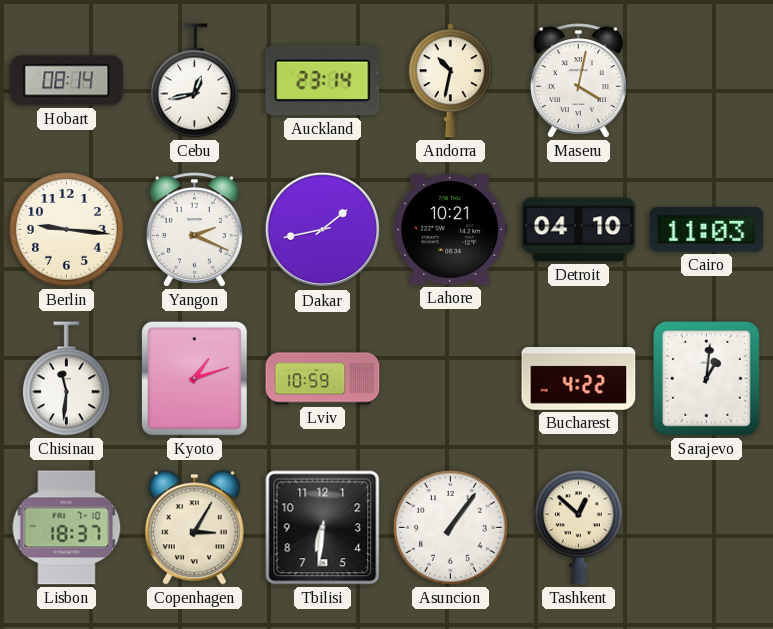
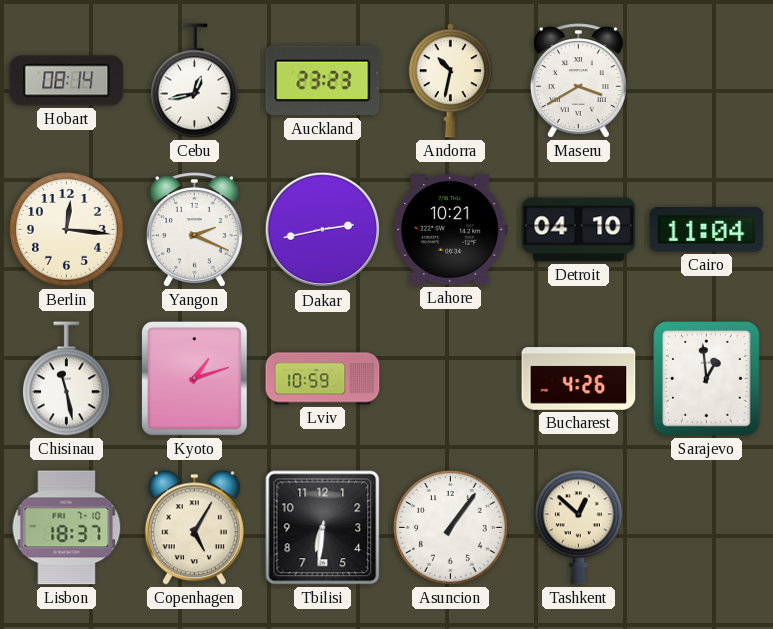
Auckland: 23:14 -> 23:23
Maseru: 4:02 -> 3:40
Berlin: 9:16 -> 12:16
Dakar: 1:43 -> 2:43
Cairo: 11:03 -> 11:04
Chisinau: 11:31 -> 11:28
Bucharest: 4:22 -> 4:26
Sarajevo: 1:01 -> 12:59
Copenhagen: 3:05 -> 5:05
